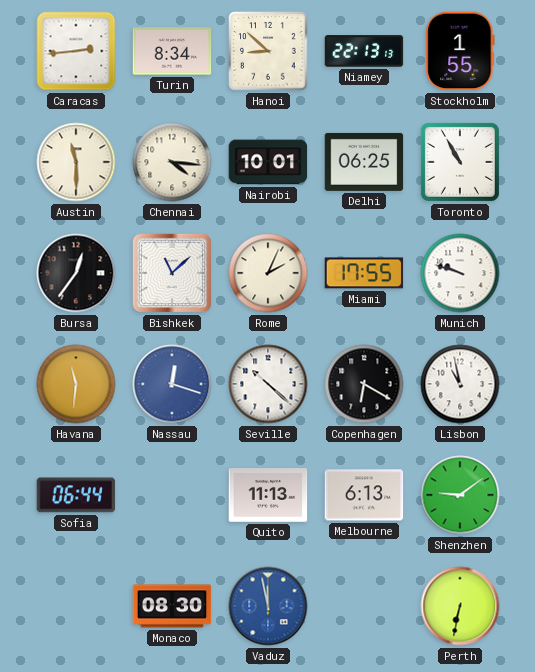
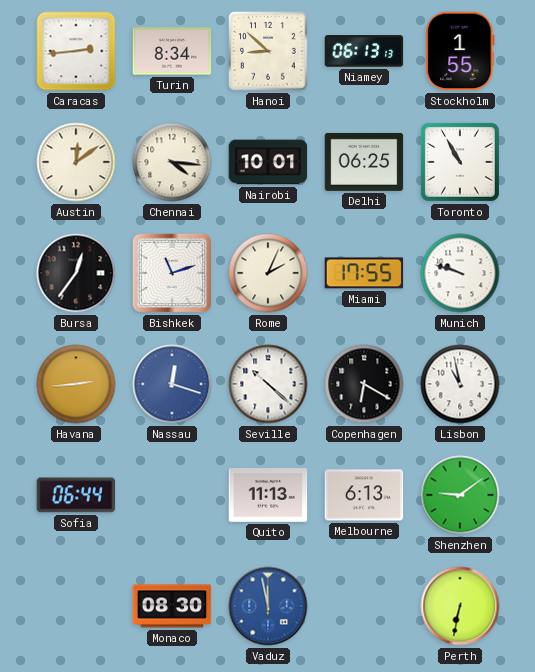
Niamey: 22:13 -> 06:13
Austin: 11:30 -> 12:09
Bishkek: 11:08 -> 11:12
Havana: 11:31 -> 2:44
